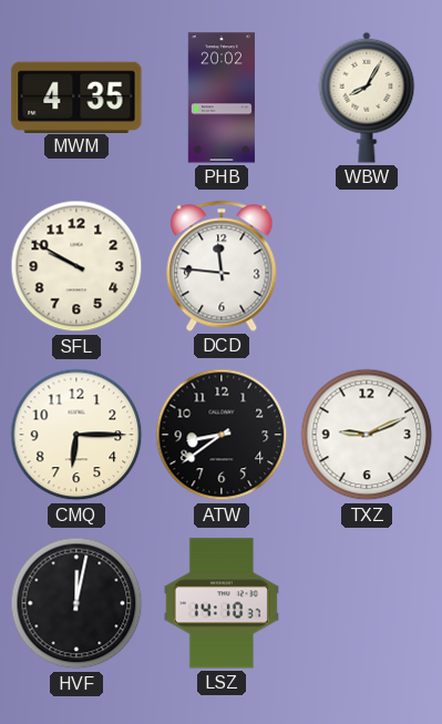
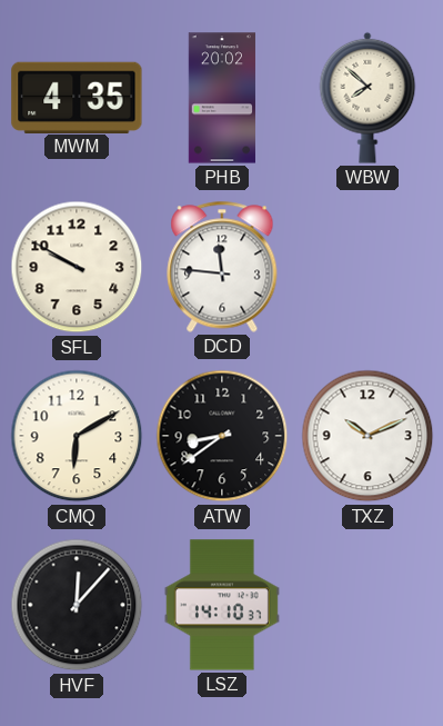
WBW: 8:05 -> 7:52
CMQ: 6:15 -> 6:10
TXZ: 9:11 -> 10:11
HVF: 12:02 -> 12:07
